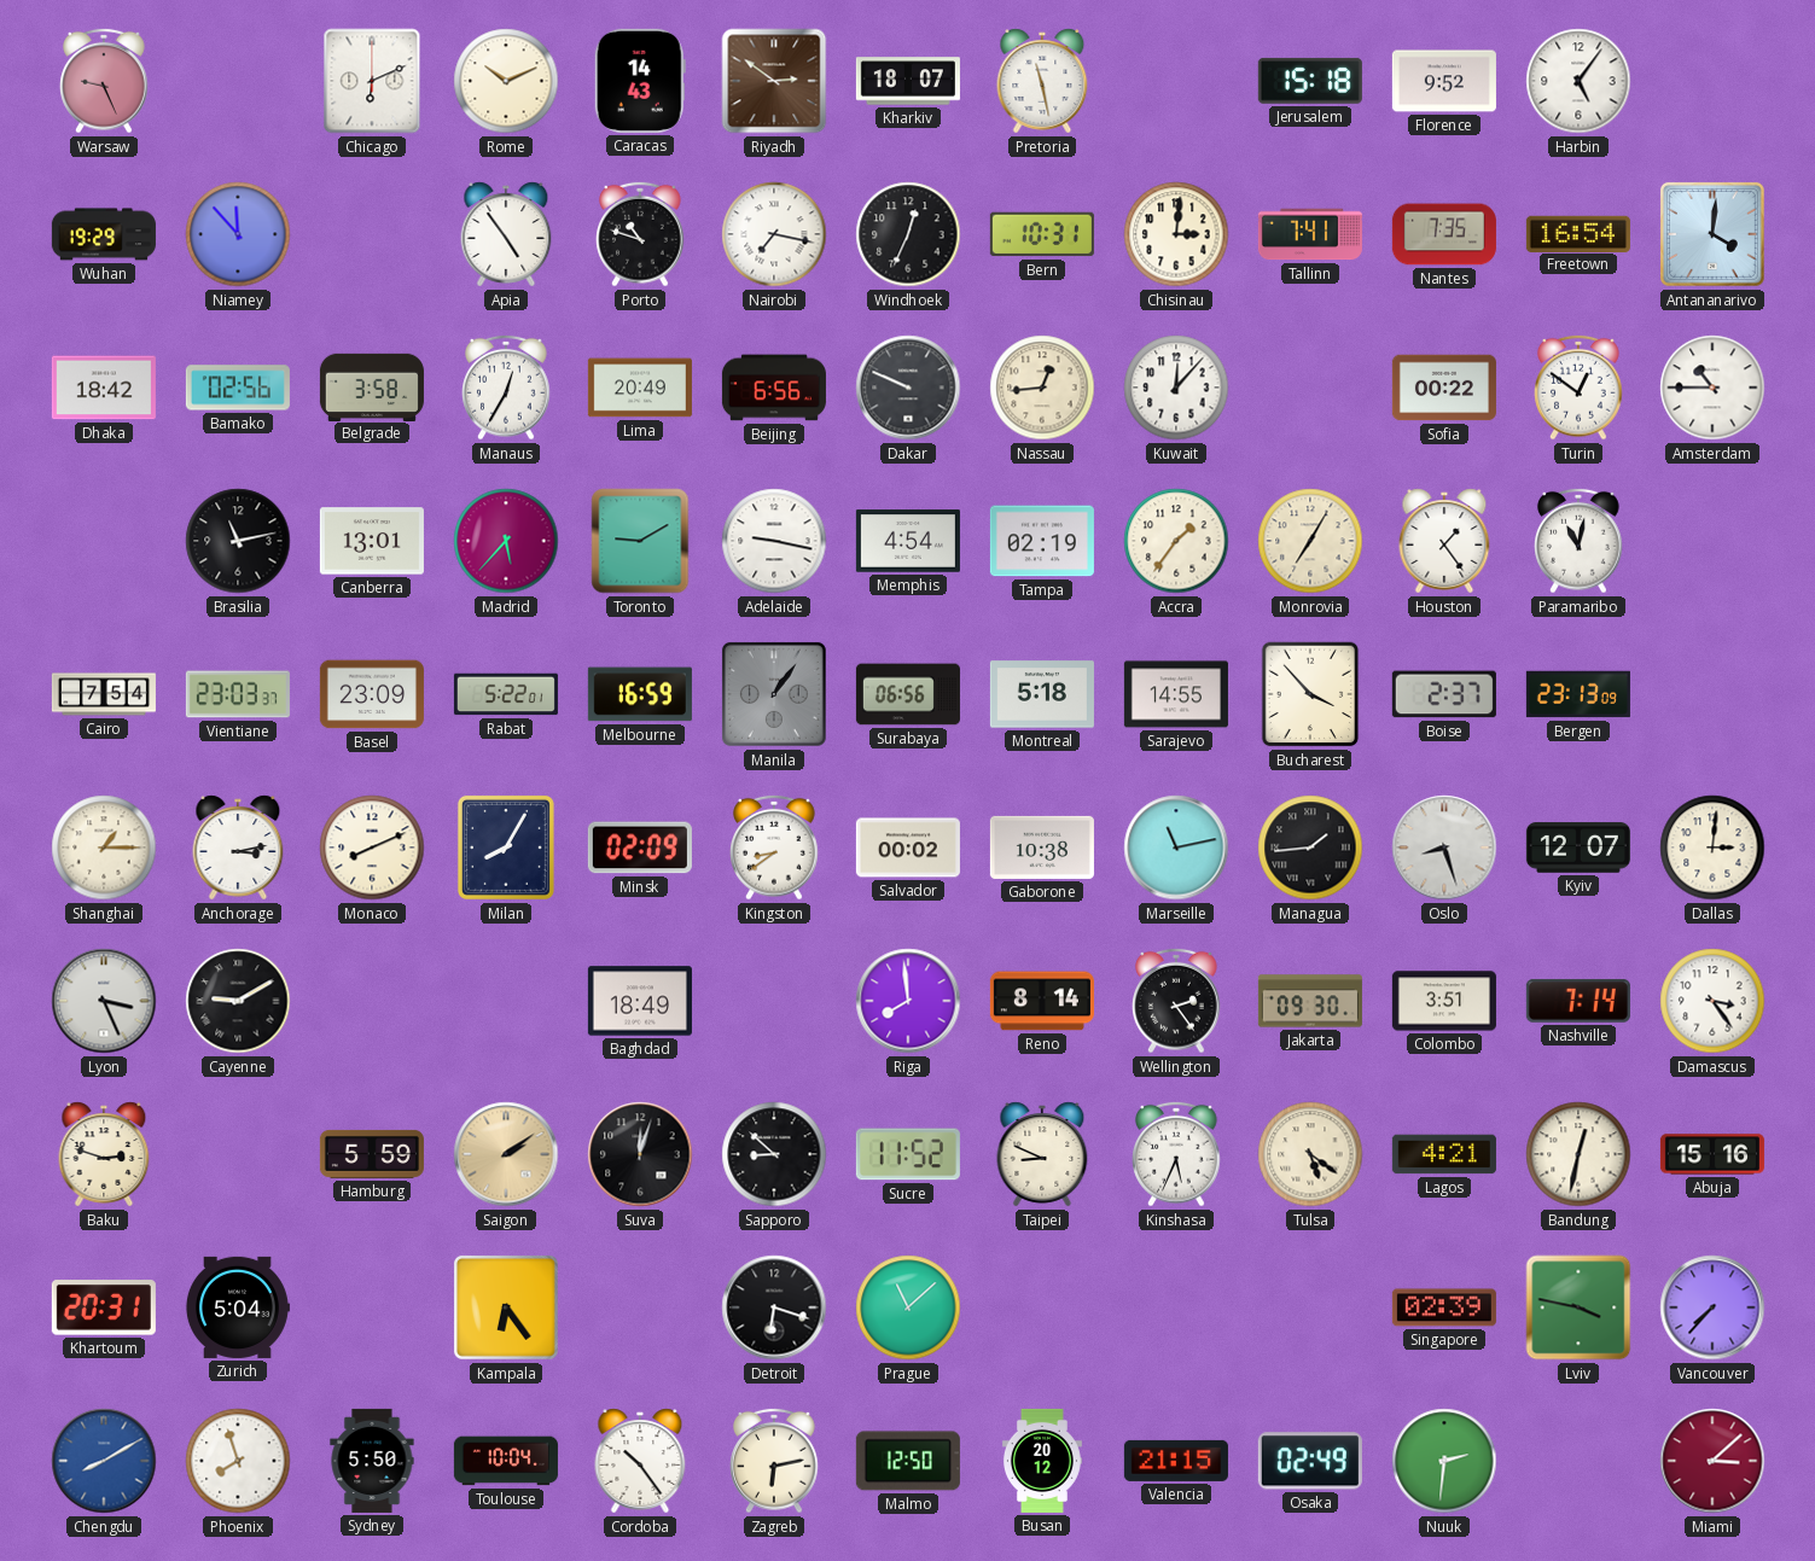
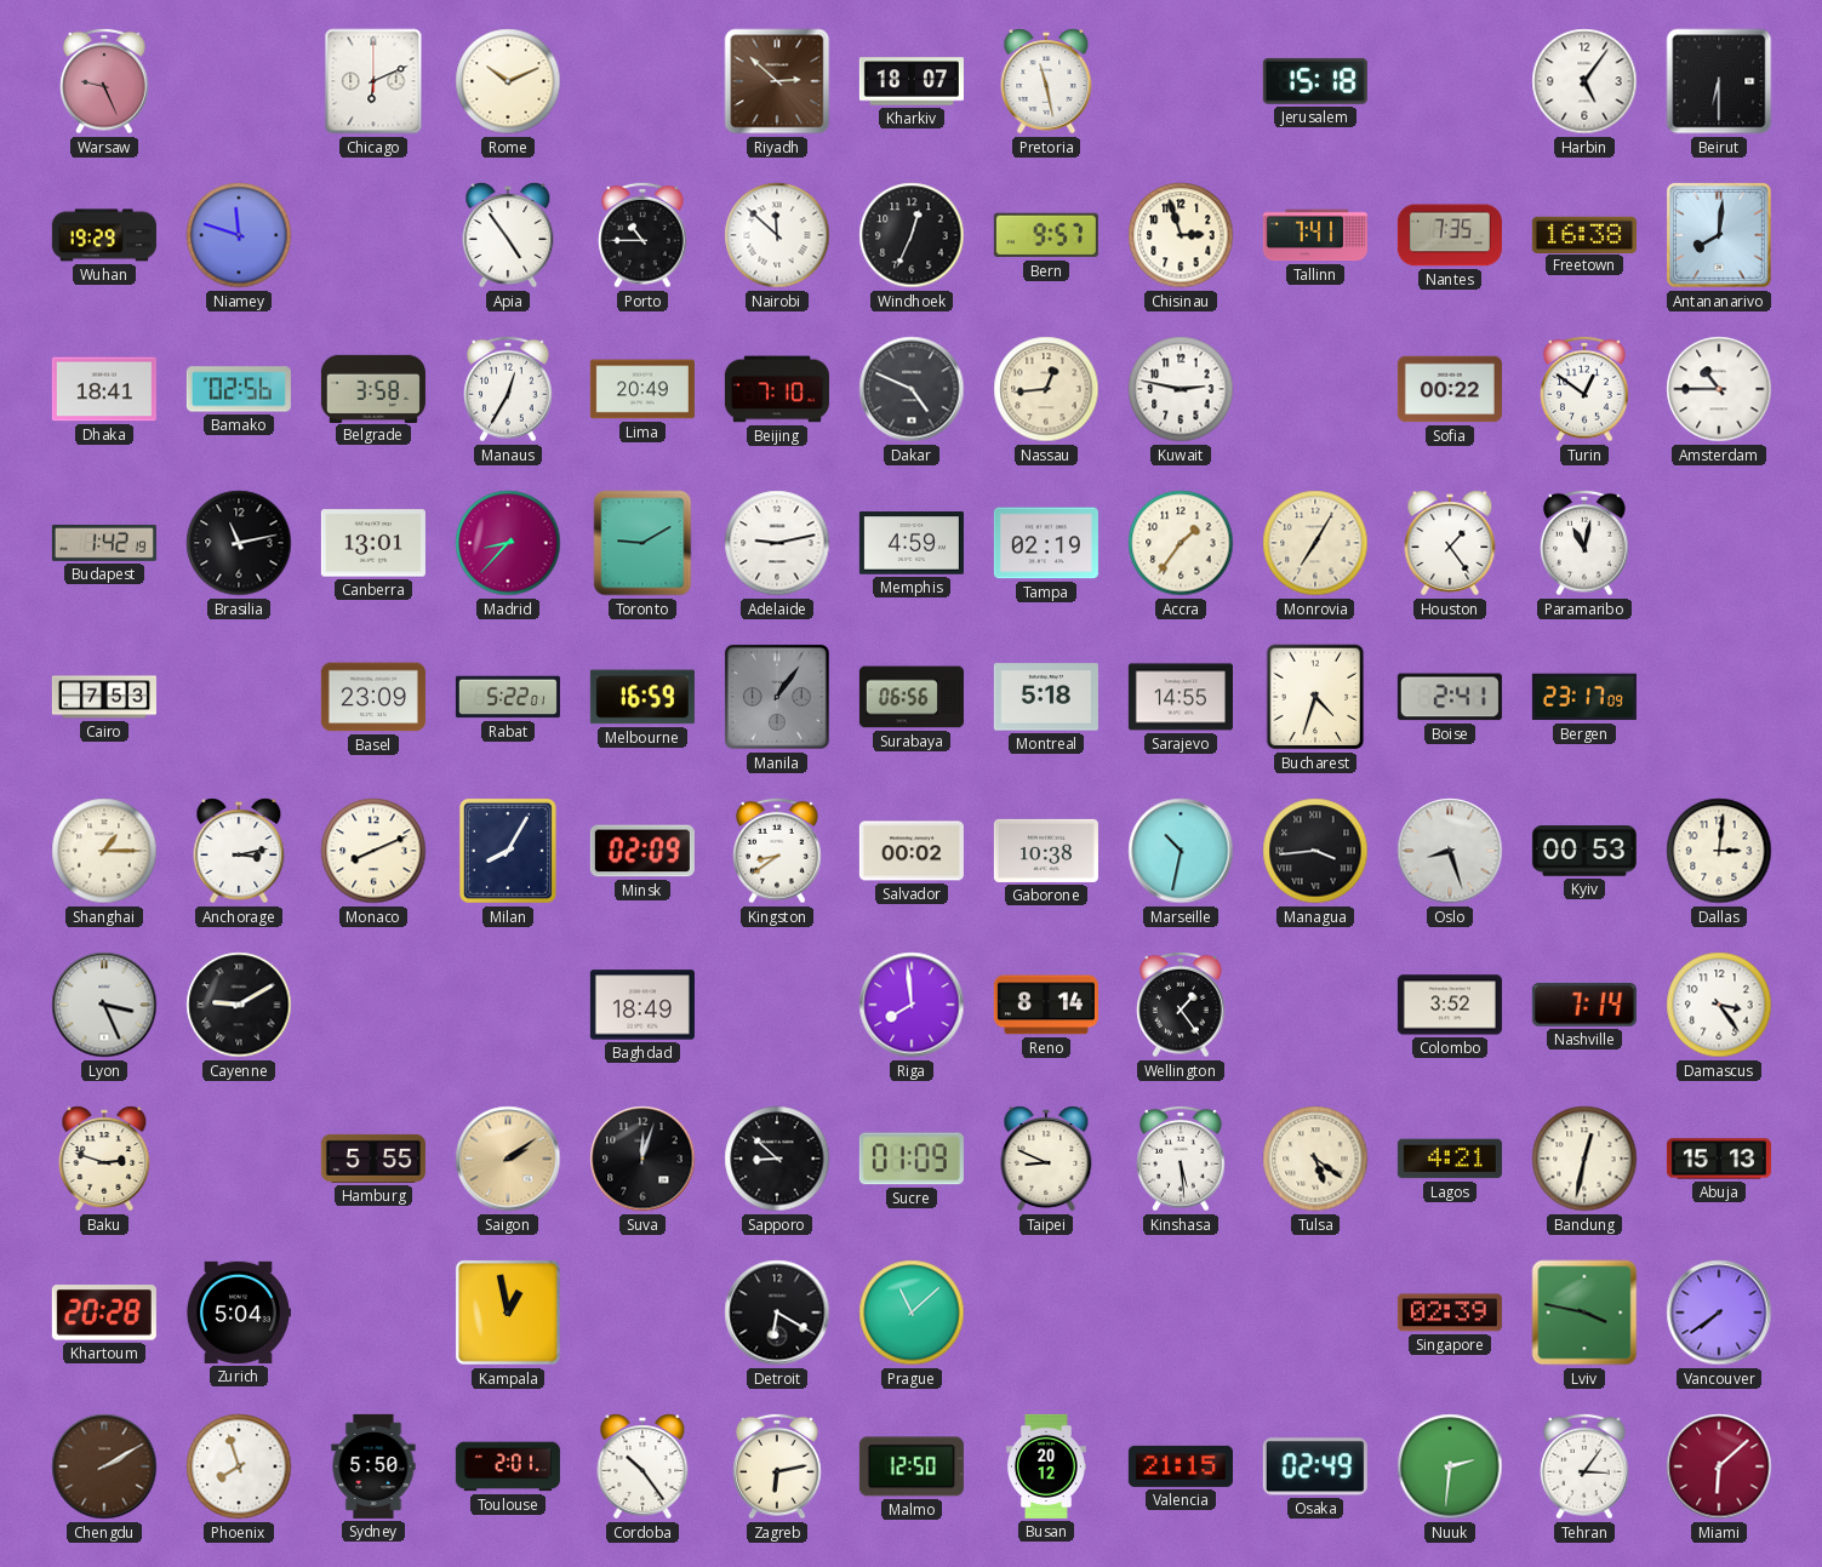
Caracas: 14:43 -> none
Riyadh: 2:51 -> 2:52
Florence: 9:52 -> none
Beirut: none -> 6:30
Niamey: 11:53 -> 11:48
Porto: 10:48 -> 10:45
Nairobi: 7:17 -> 11:52
Bern: 10:31 -> 9:57
Chisinau: 3:01 -> 2:57
Freetown: 16:54 -> 16:38
Antananarivo: 4:01 -> 8:01
Dhaka: 18:42 -> 18:41
Beijing: 6:56 -> 7:10
Dakar: 9:49 -> 4:49
Kuwait: 12:07 -> 2:47
Budapest: none -> 1:42
Madrid: 5:37 -> 8:37
Adelaide: 9:17 -> 9:13
Memphis: 4:54 -> 4:59
Cairo: 7:54 -> 7:53
Vientiane: 23:03 -> none
Bucharest: 3:53 -> 4:33
Boise: 2:37 -> 2:41
Bergen: 23:13 -> 23:17
Marseille: 11:13 -> 10:32
Managua: 1:44 -> 3:44
Kyiv: 12:07 -> 00:53
Wellington: 2:24 -> 1:24
Jakarta: 09:30 -> none
Colombo: 3:51 -> 3:52
Hamburg: 5:59 -> 5:55
Sucre: 11:52 -> 01:09
Kinshasa: 5:34 -> 5:29
Abuja: 15:16 -> 15:13
Khartoum: 20:31 -> 20:28
Kampala: 6:24 -> 12:58
Detroit: 6:18 -> 6:20
Vancouver: 7:37 -> 7:39
Chengdu: 8:10 -> 2:10
Chengdu dial: blue -> brown
Toulouse: 10:04 -> 2:01
Tehran: none -> 3:06
Miami: 3:08 -> 6:08
